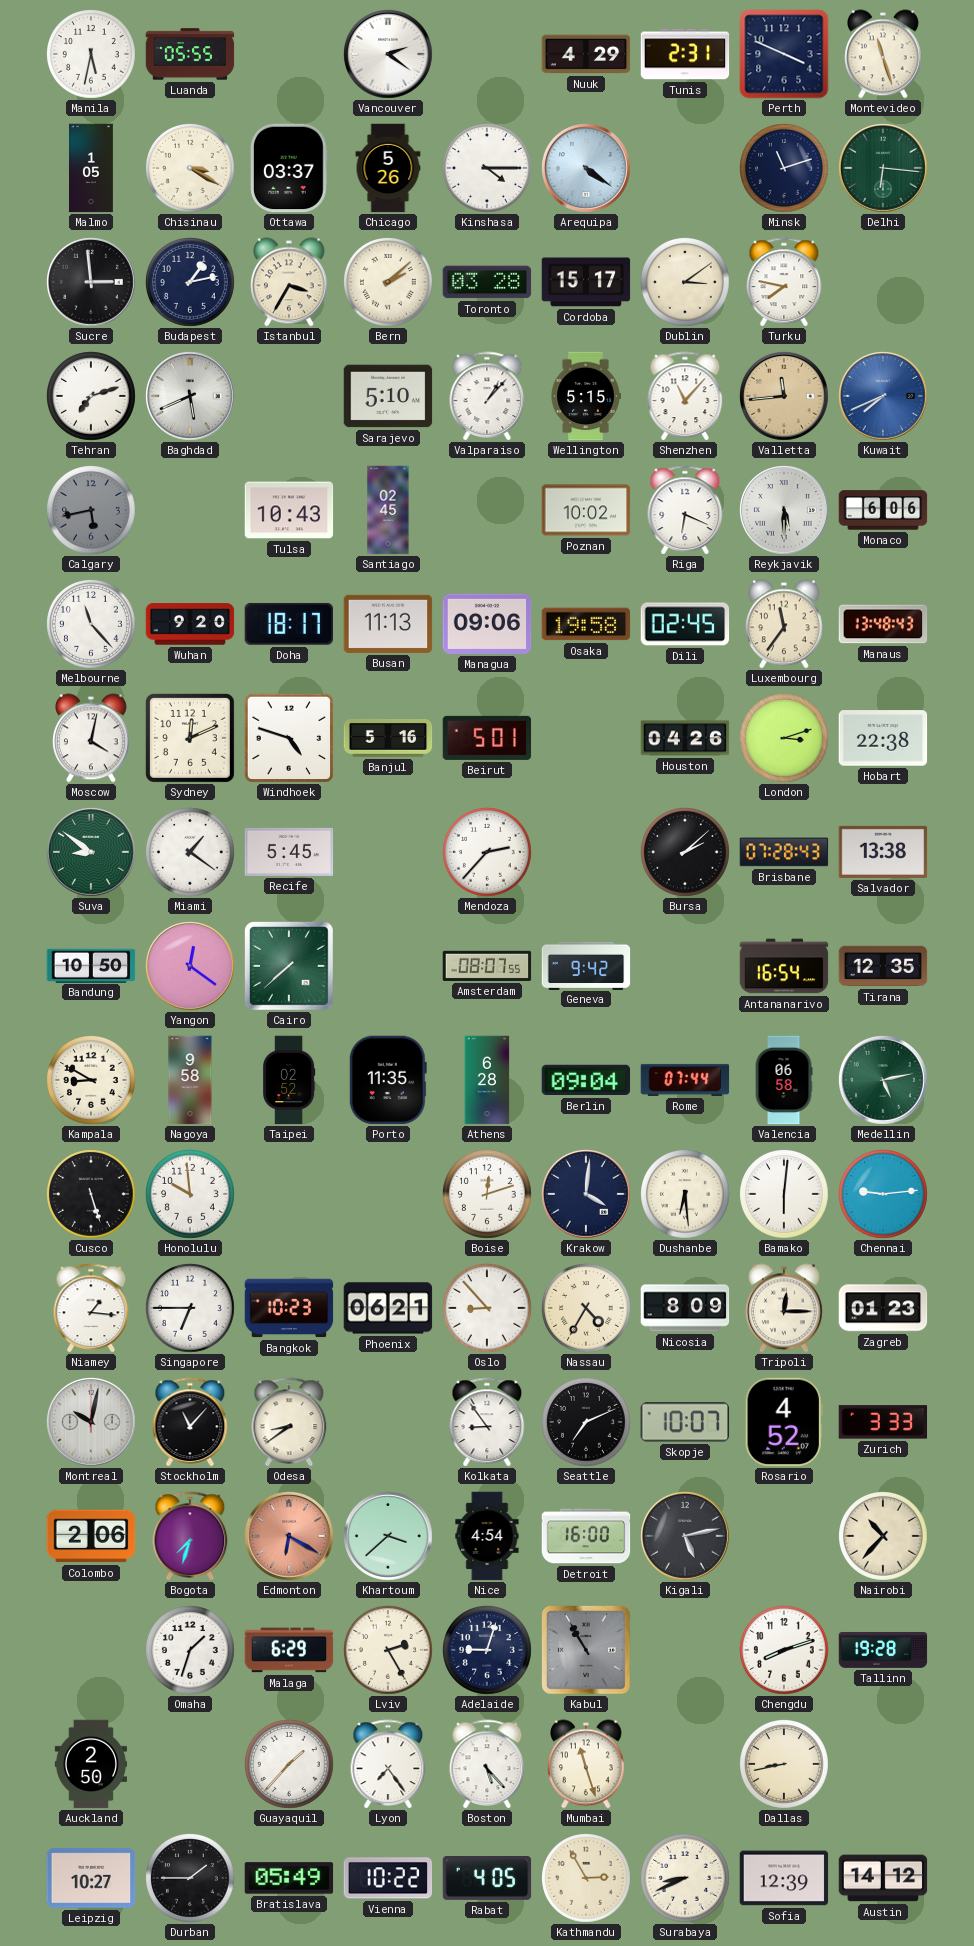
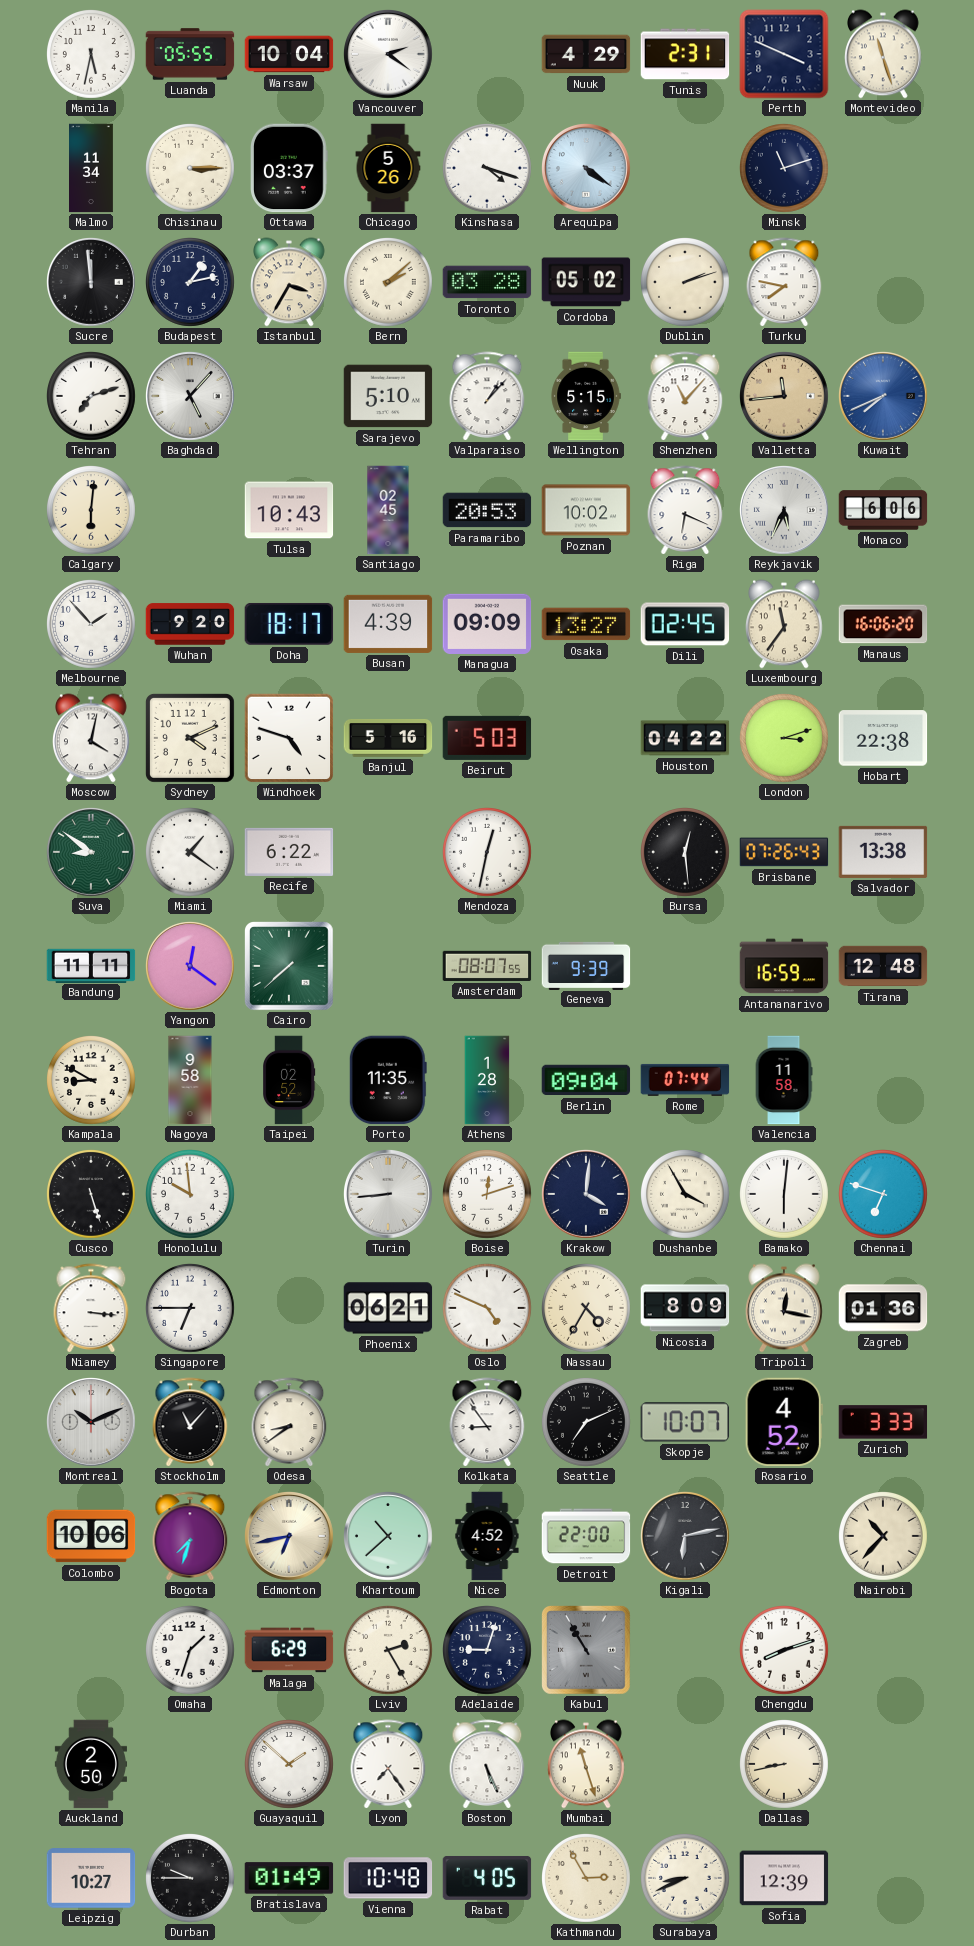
Warsaw: none -> 10:04
Malmo: 1:05 -> 11:34
Chisinau: 3:20 -> 3:15
Kinshasa: 4:15 -> 4:18
Delhi: 6:16 -> none
Sucre: 2:59 -> 11:59
Cordoba: 15:17 -> 05:02
Dublin: 3:09 -> 2:12
Baghdad: 5:41 -> 5:07
Calgary: 5:43 -> 6:01
Calgary dial: grey -> cream
Paramaribo: none -> 20:53
Reykjavik: 5:30 -> 5:34
Melbourne: 11:23 -> 1:53
Busan: 11:13 -> 4:39
Managua: 09:06 -> 09:09
Osaka: 19:58 -> 13:27
Manaus: 13:48 -> 16:06
Sydney: 12:11 -> 4:11
Beirut: 5:01 -> 5:03
Houston: 04:26 -> 04:22
Recife: 5:45 -> 6:22
Mendoza: 2:37 -> 12:32
Bursa: 2:08 -> 12:29
Brisbane: 07:28 -> 07:26
Bandung: 10:50 -> 11:11
Geneva: 9:42 -> 9:39
Antananarivo: 16:54 -> 16:59
Tirana: 12:35 -> 12:48
Athens: 6:28 -> 1:28
Valencia: 06:58 -> 11:58
Medellin: 5:13 -> none
Turin: none -> 8:44
Dushanbe: 6:29 -> 3:55
Chennai: 9:14 -> 6:48
Niamey: 1:16 -> 3:16
Bangkok: 10:23 -> none
Oslo: 8:53 -> 4:49
Tripoli: 12:15 -> 12:17
Zagreb: 01:23 -> 01:36
Montreal: 10:02 -> 10:11
Colombo: 2:06 -> 10:06
Edmonton: 6:20 -> 6:43
Edmonton dial: salmon -> cream
Khartoum: 3:38 -> 10:38
Nice: 4:54 -> 4:52
Detroit: 16:00 -> 22:00
Kigali: 5:13 -> 6:13
Tallinn: 19:28 -> none
Guayaquil: 1:37 -> 1:52
Boston: 5:23 -> 5:26
Durban: 1:45 -> 9:45
Bratislava: 05:49 -> 01:49
Vienna: 10:22 -> 10:48
Austin: 14:12 -> none
